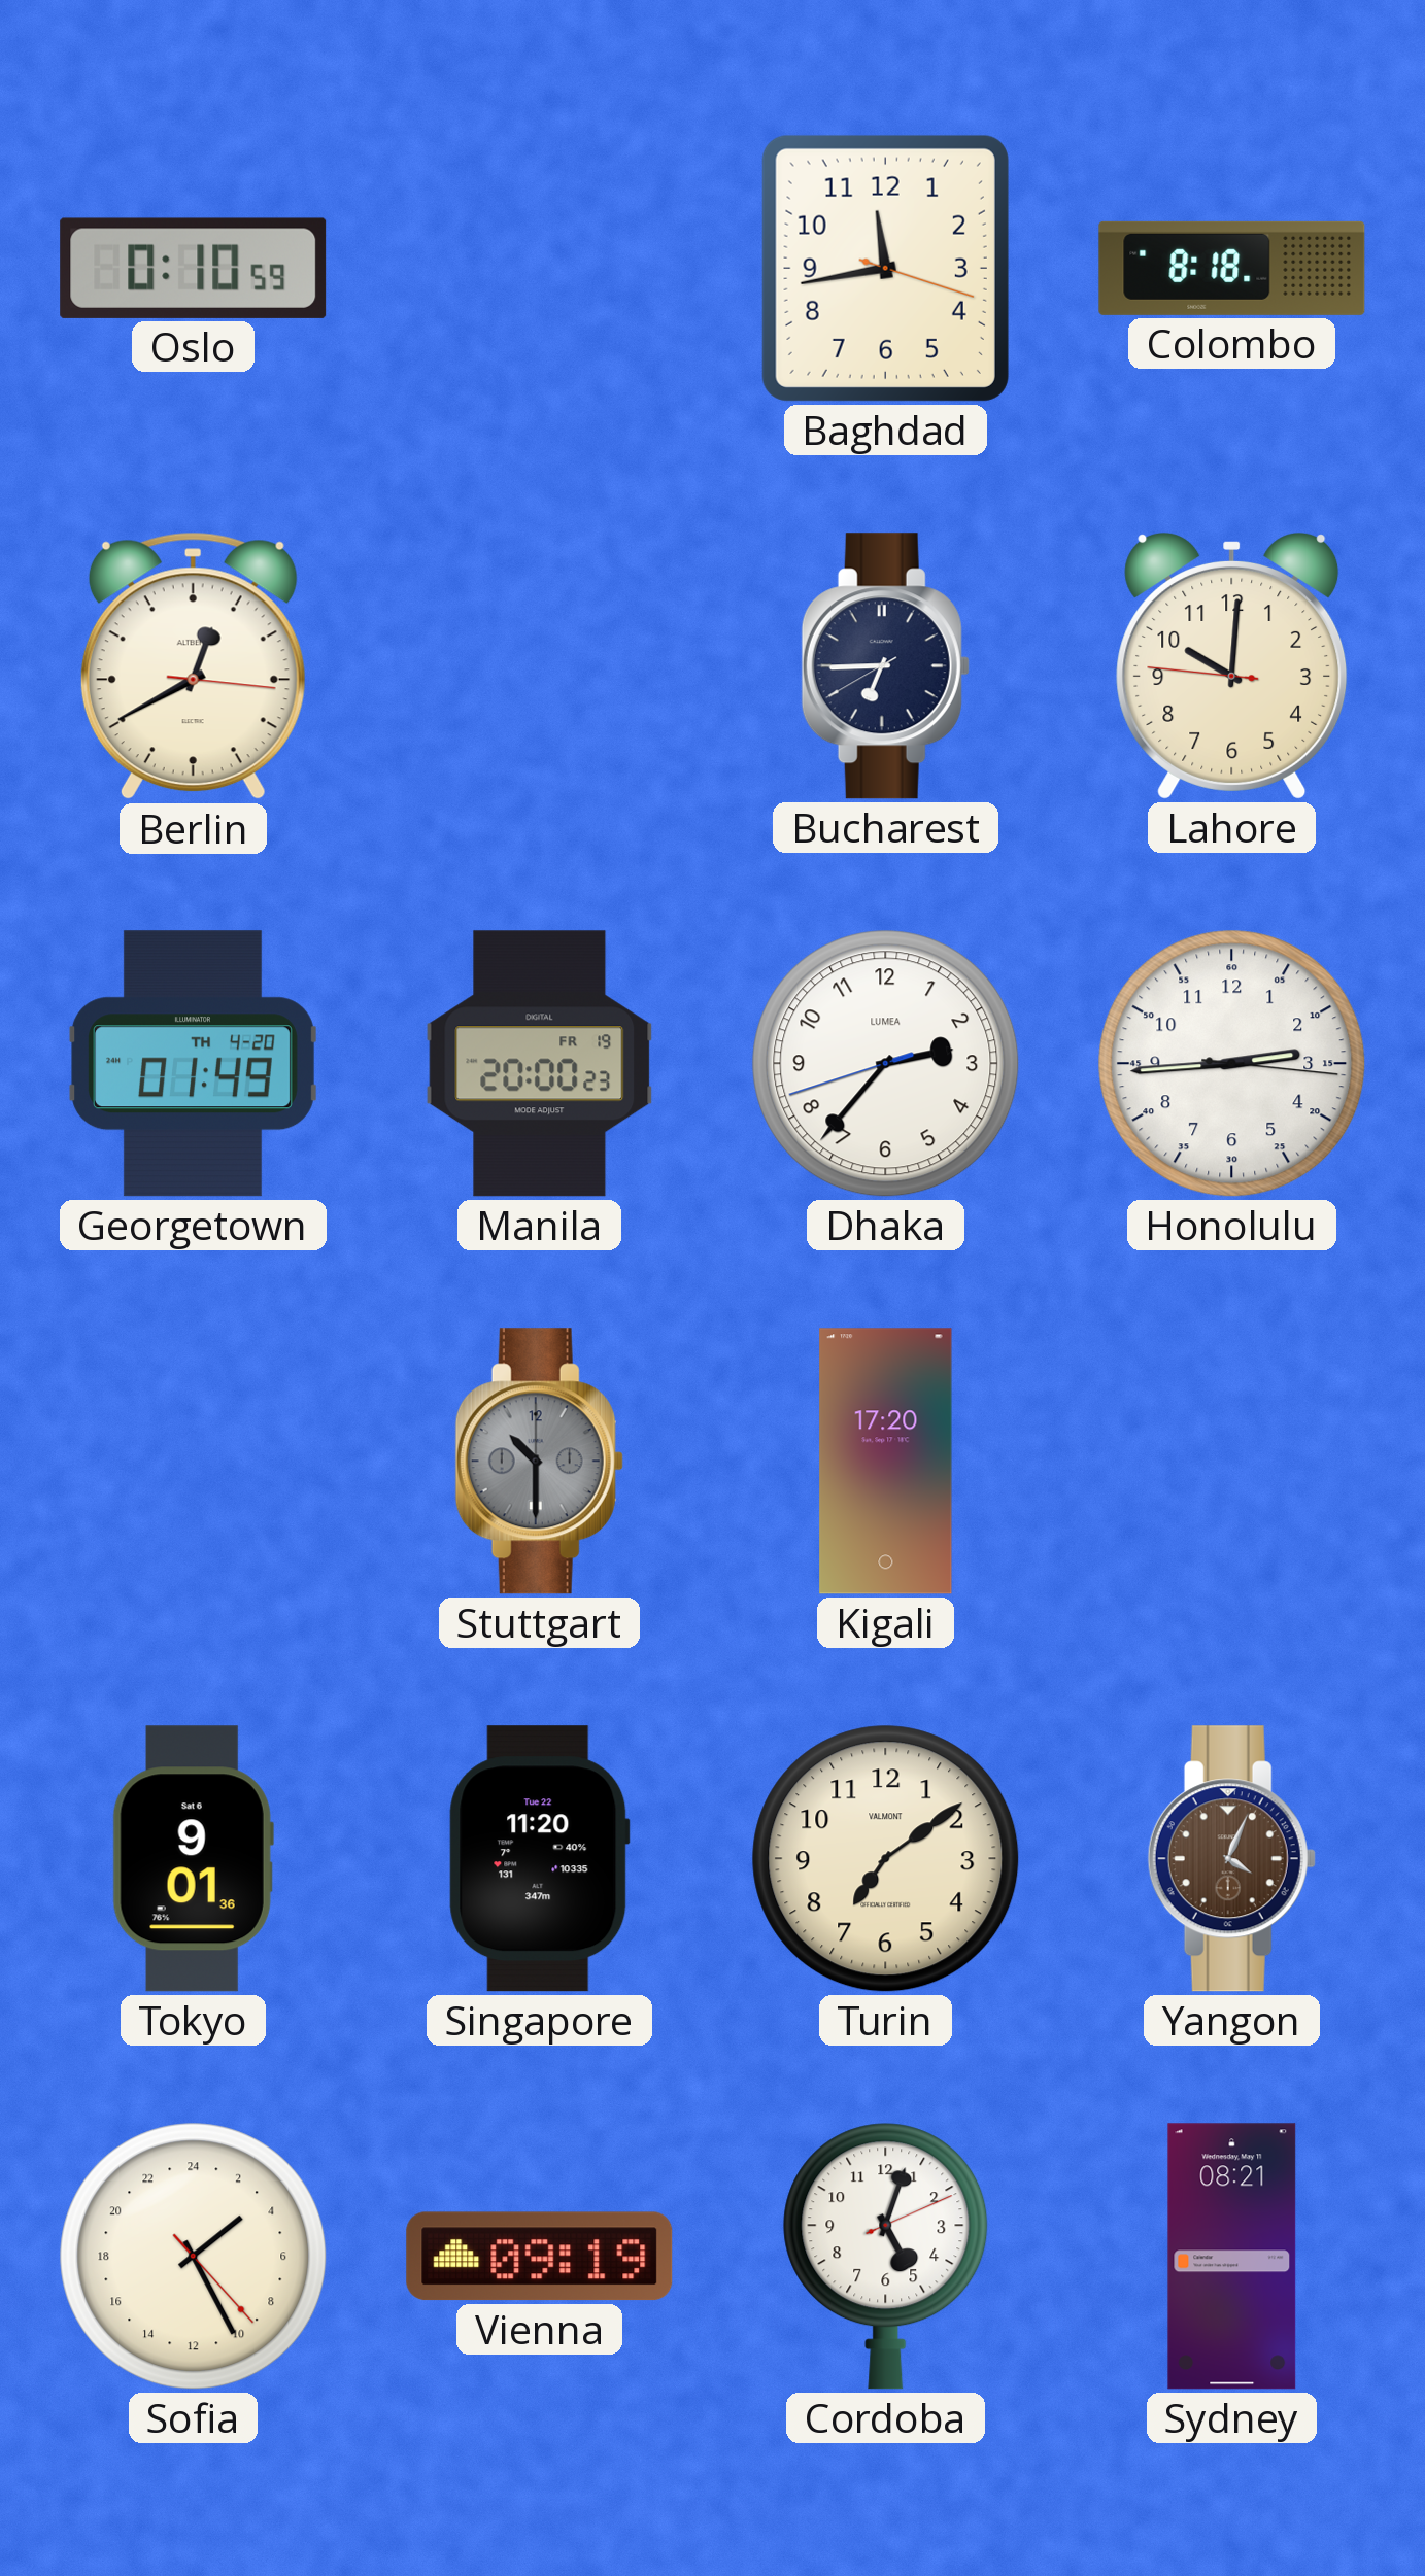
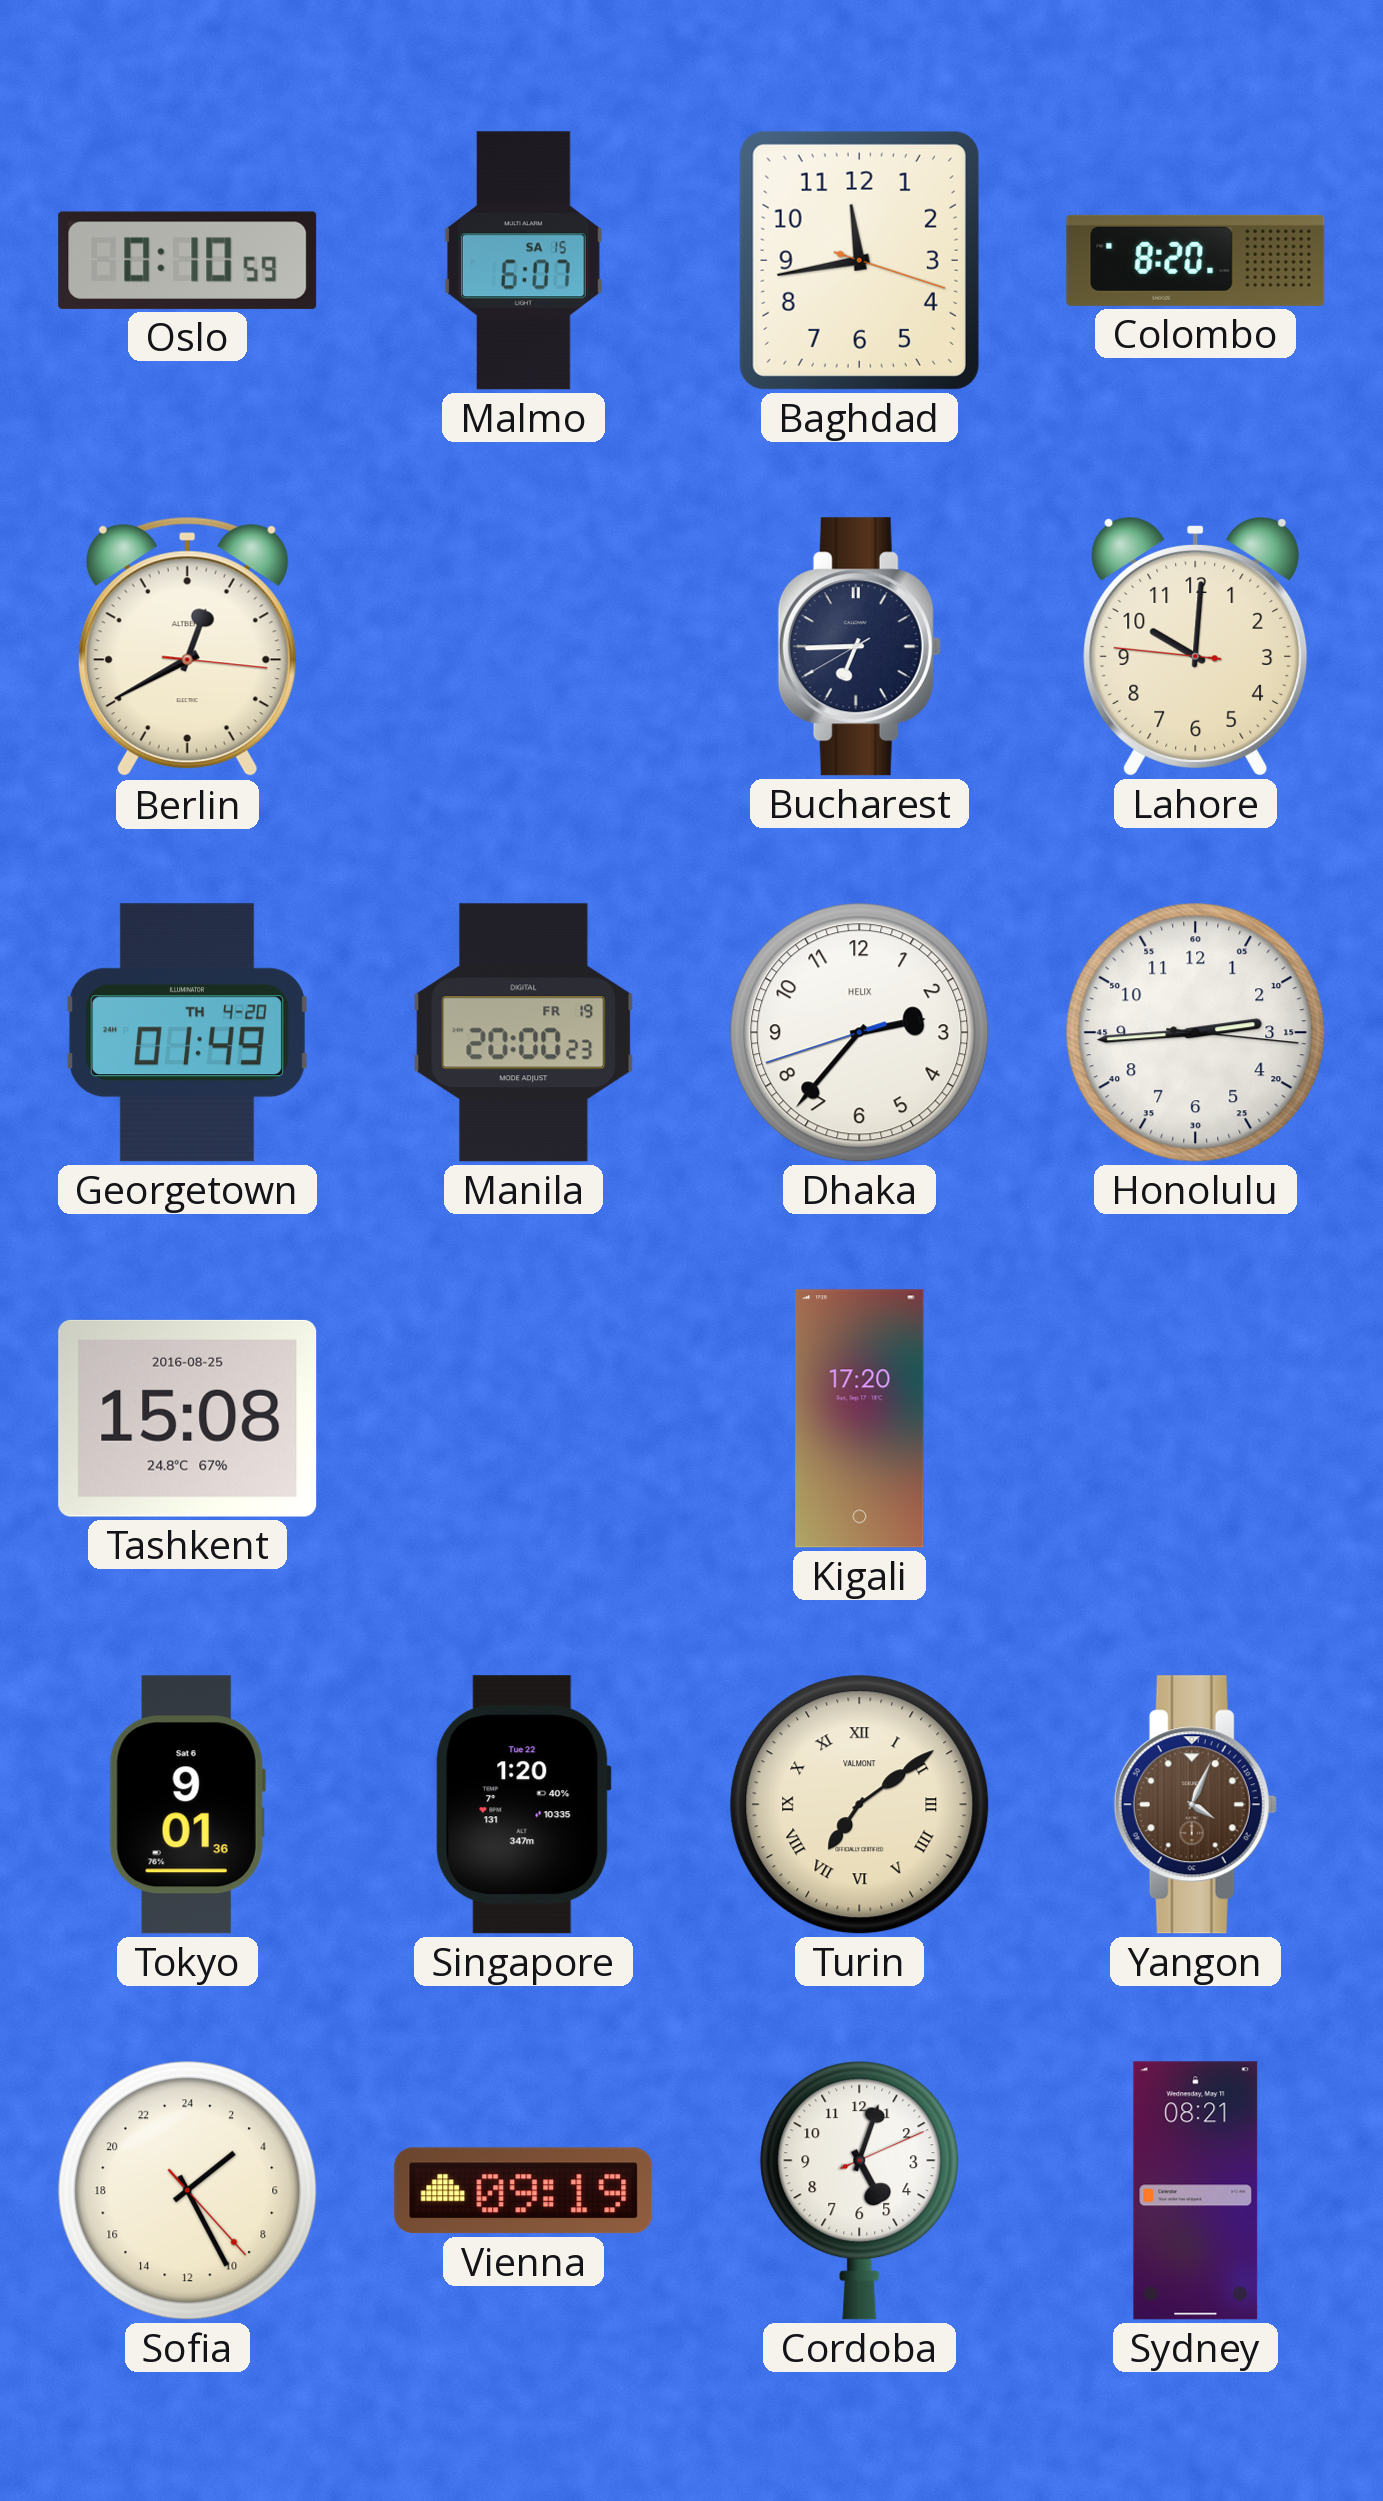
Malmo: none -> 6:07
Colombo: 8:18 -> 8:20
Dhaka brand: LUMEA -> HELIX
Tashkent: none -> 15:08
Stuttgart: 10:30 -> none
Singapore: 11:20 -> 1:20
Turin numerals: Arabic -> Roman
